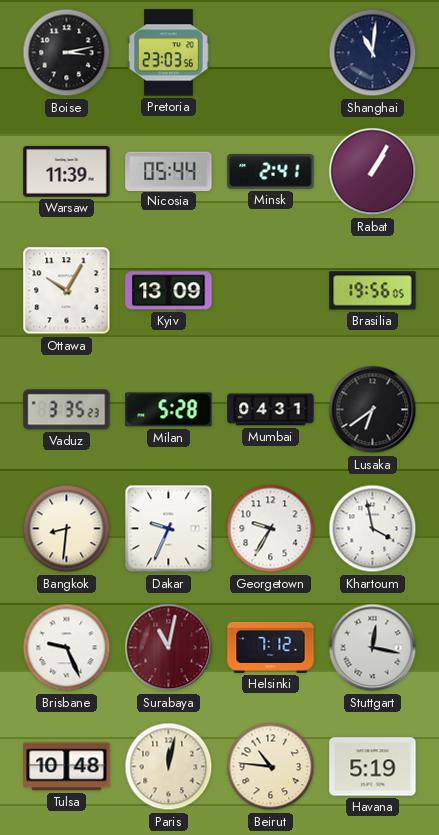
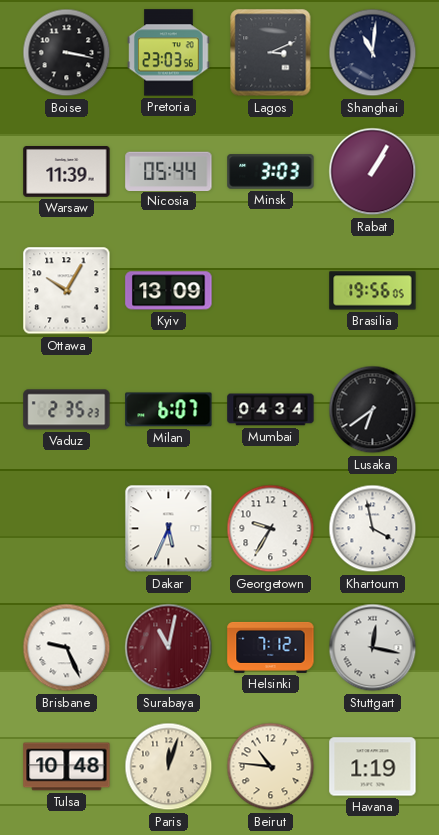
Boise: 3:13 -> 3:17
Lagos: none -> 3:11
Minsk: 2:41 -> 3:03
Vaduz: 3:35 -> 2:35
Milan: 5:28 -> 6:07
Mumbai: 04:31 -> 04:34
Bangkok: 8:31 -> none
Dakar: 9:34 -> 5:34
Paris: 12:02 -> 12:03
Havana: 5:19 -> 1:19
